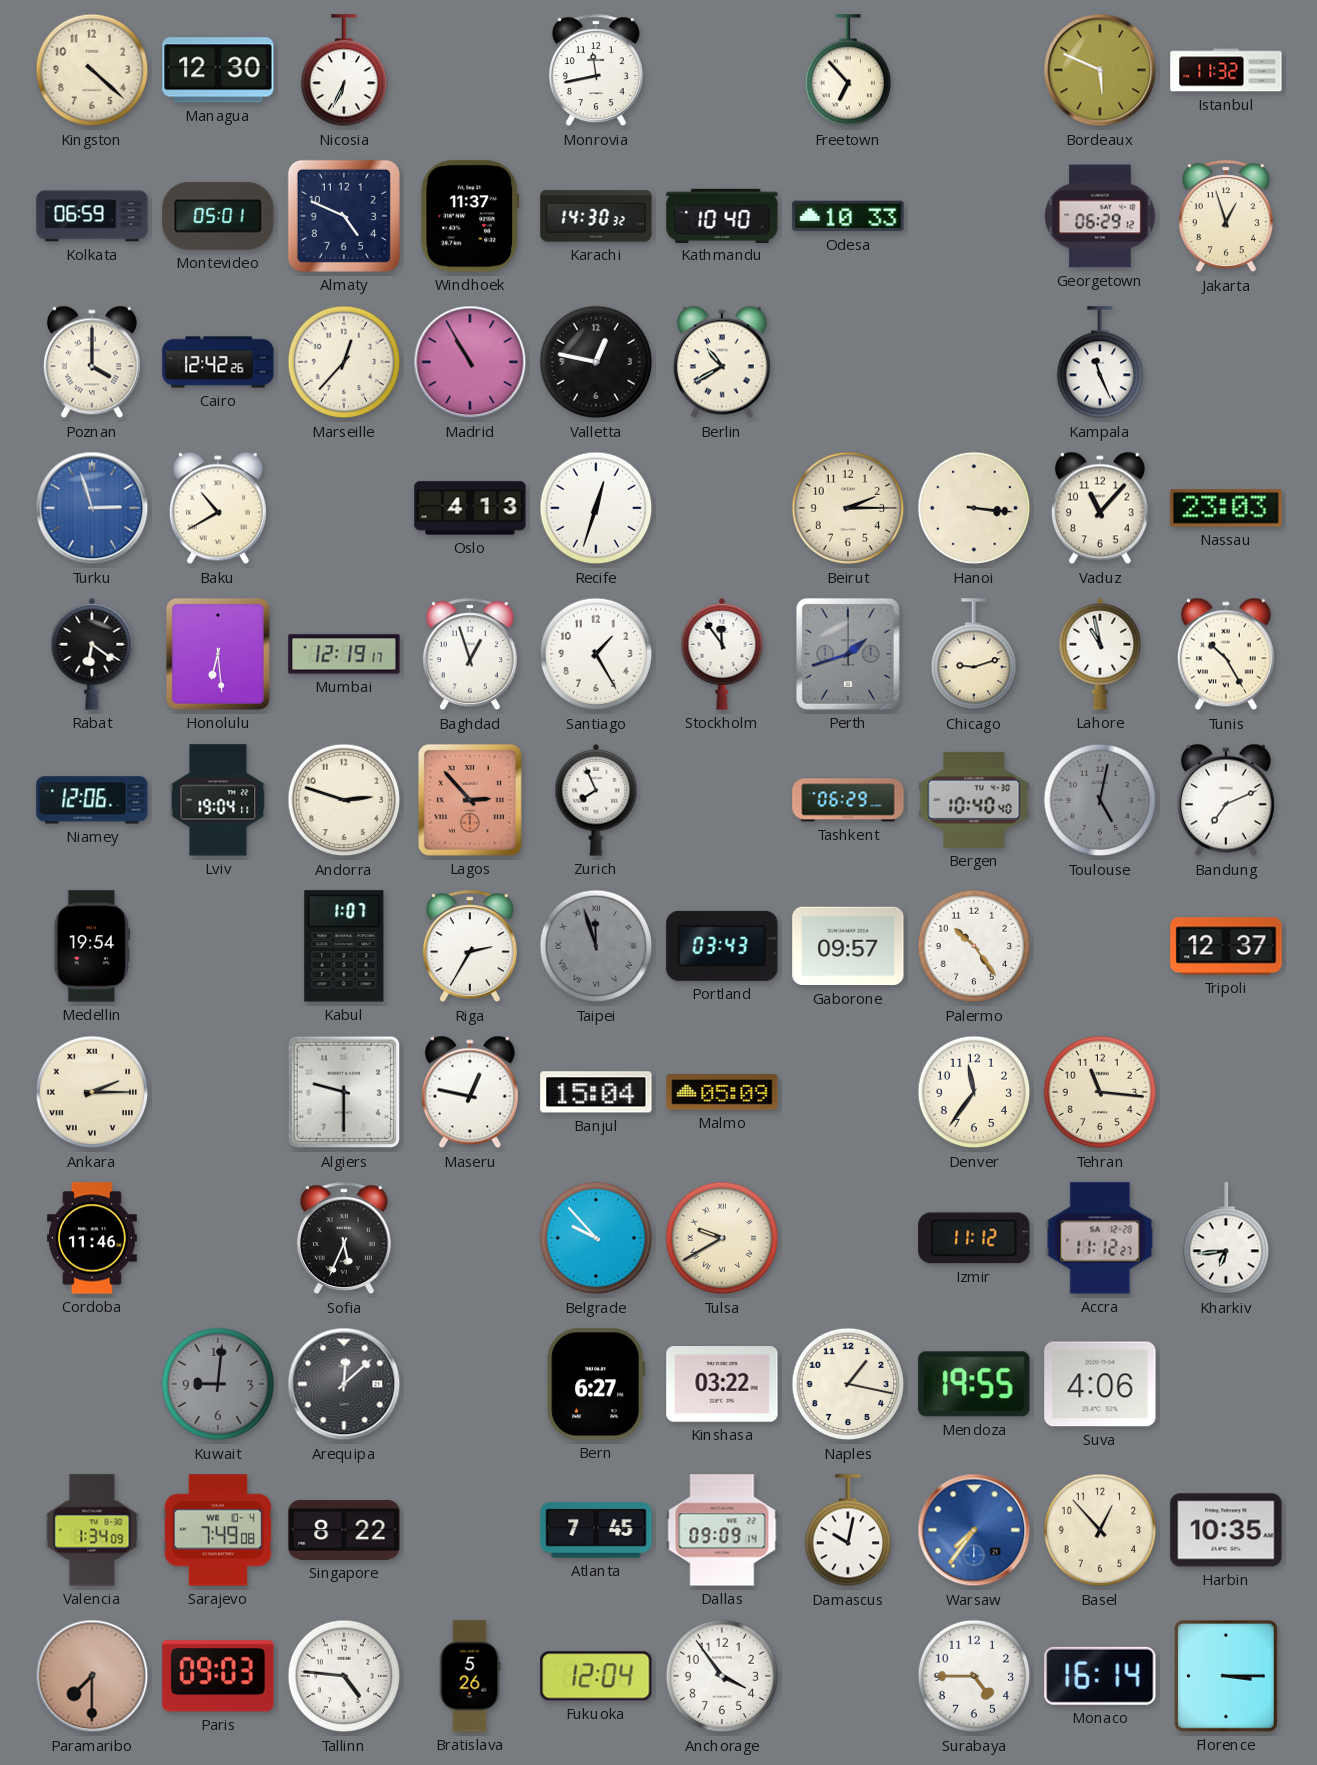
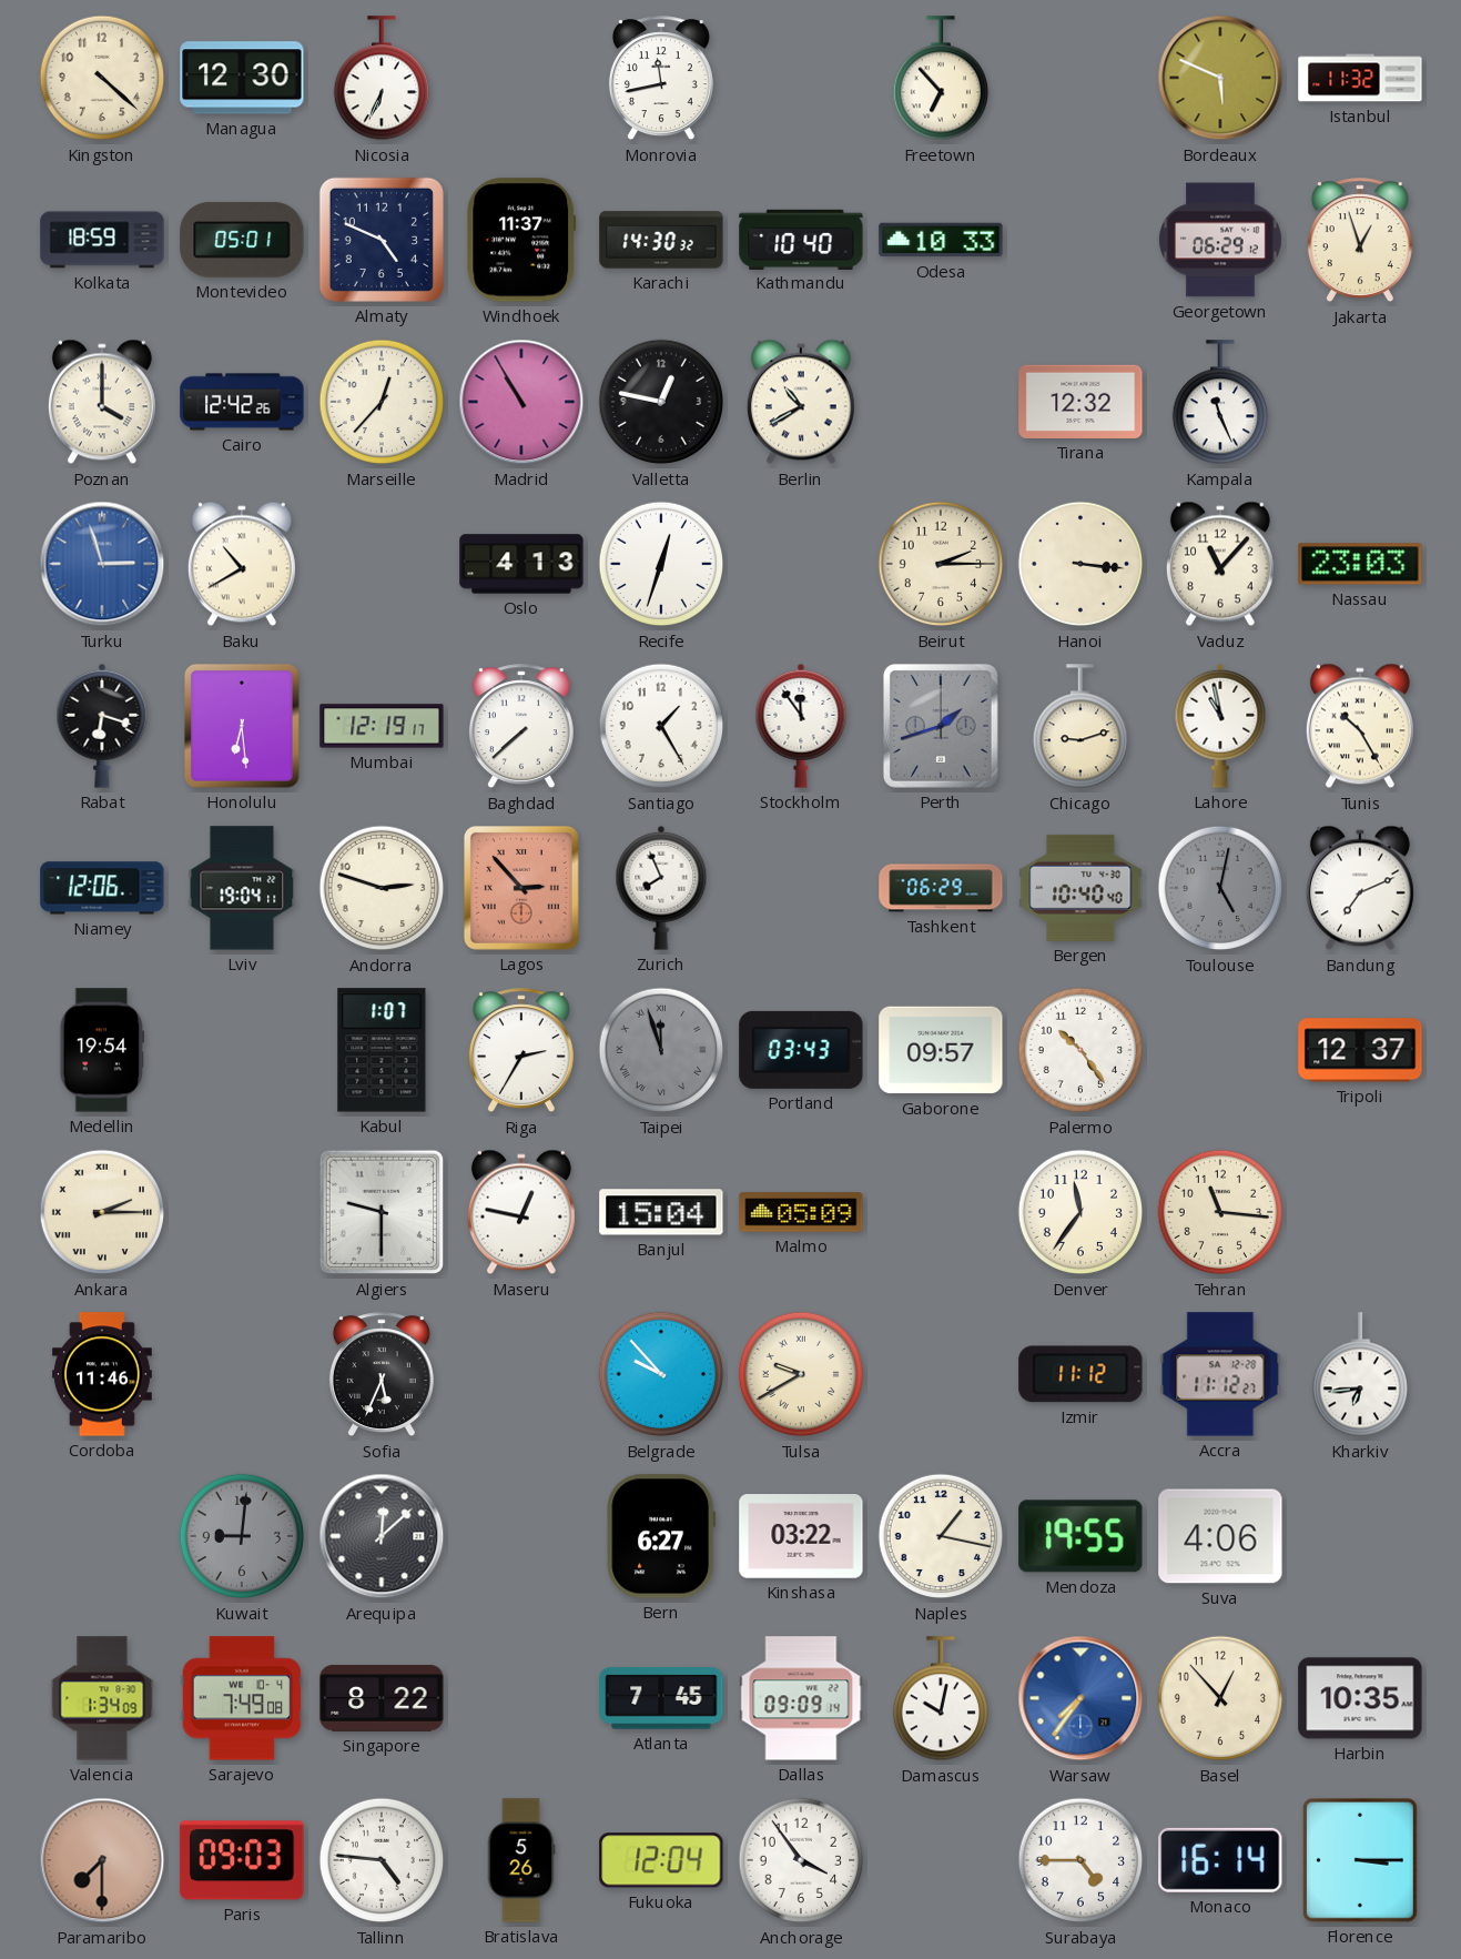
Kolkata: 06:59 -> 18:59
Tirana: none -> 12:32
Rabat: 6:21 -> 6:18
Baghdad: 12:57 -> 7:38
